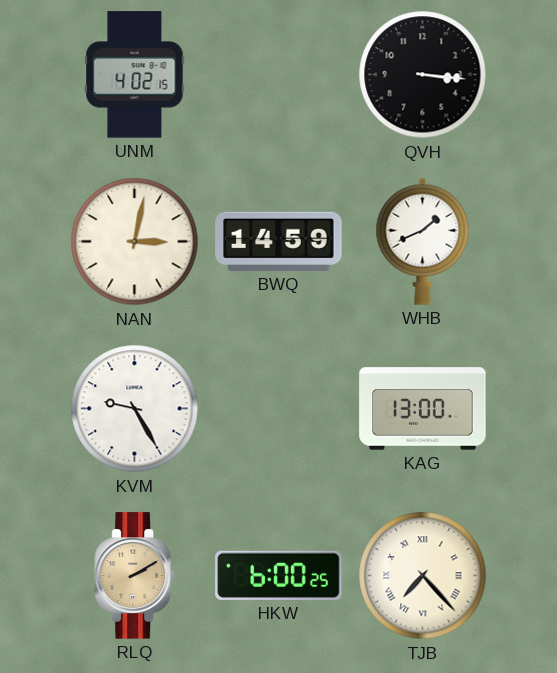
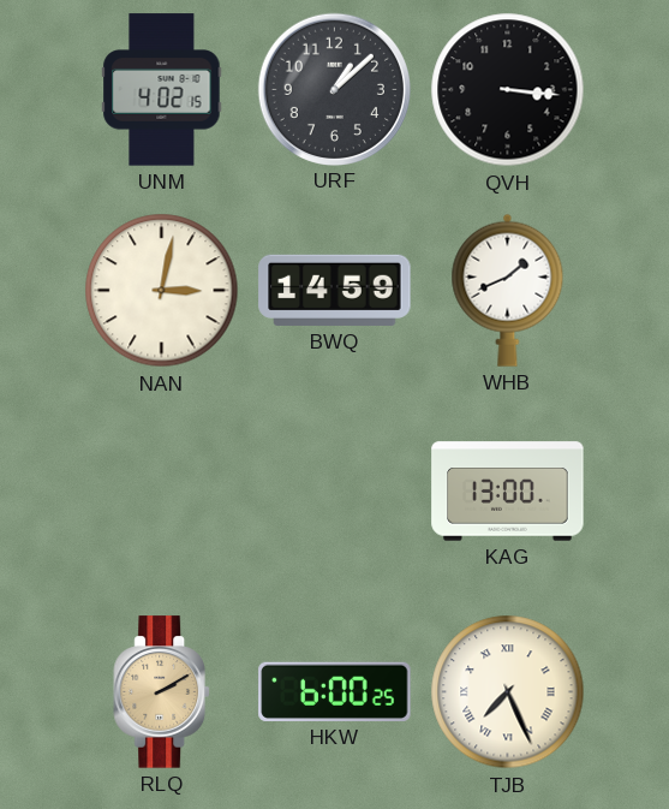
URF: none -> 1:08
KVM: 9:25 -> none
TJB: 7:23 -> 7:26
